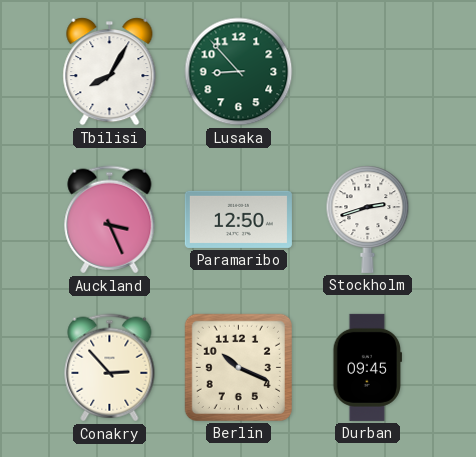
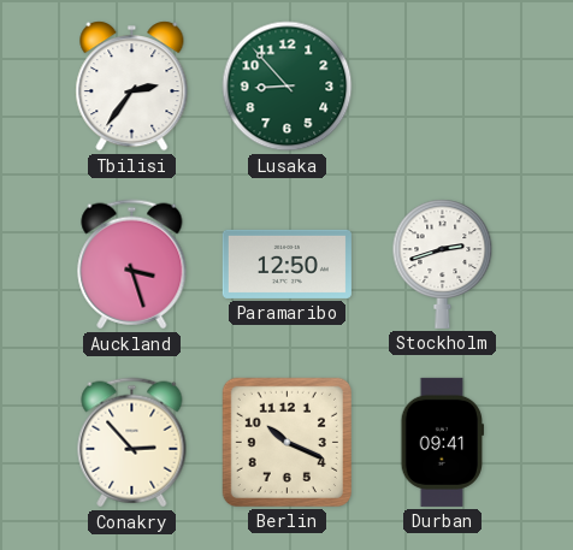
Tbilisi: 8:05 -> 2:36
Auckland: 3:26 -> 3:27
Durban: 09:45 -> 09:41
